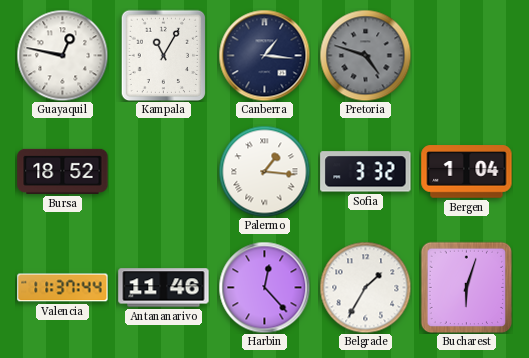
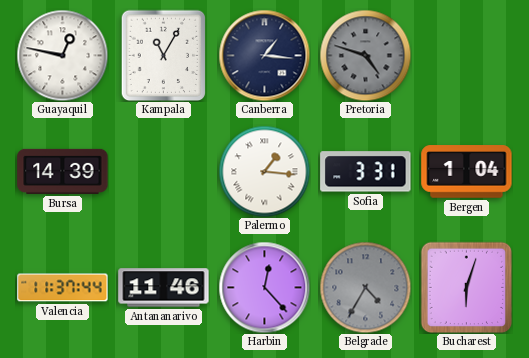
Bursa: 18:52 -> 14:39
Sofia: 3:32 -> 3:31
Belgrade: 1:35 -> 4:35
Belgrade dial: white -> grey
